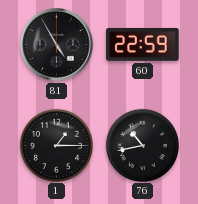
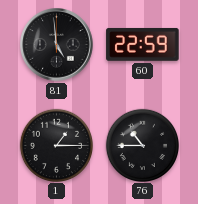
81: 4:55 -> 4:59
76: 10:43 -> 10:45
